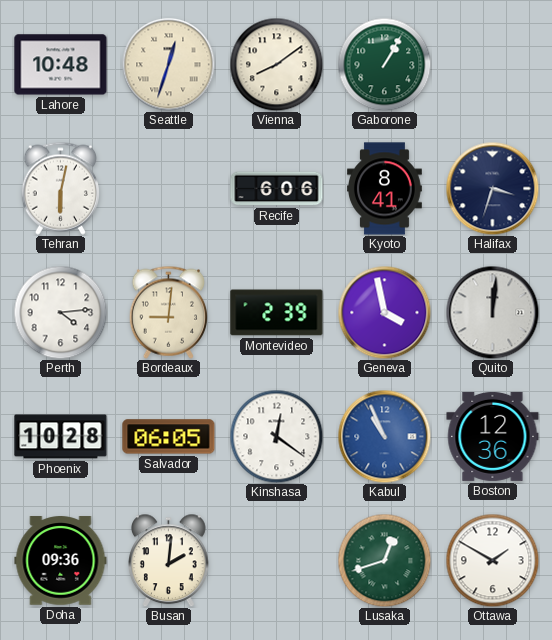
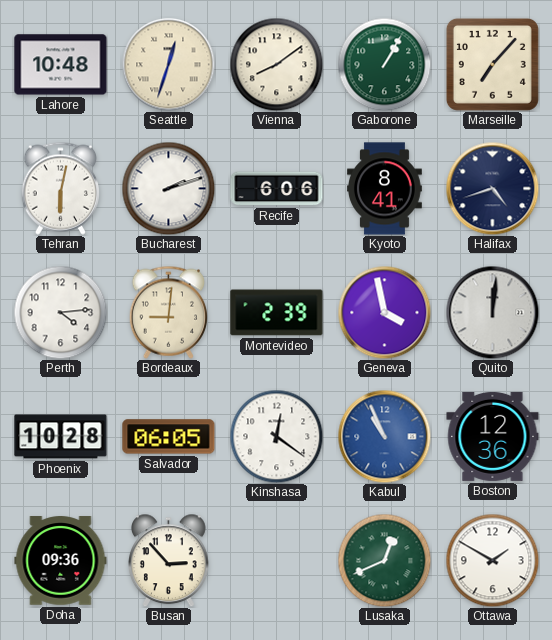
Marseille: none -> 7:07
Bucharest: none -> 2:12
Halifax: 3:33 -> 4:42
Busan: 2:01 -> 2:53
Lusaka: 12:42 -> 12:41
